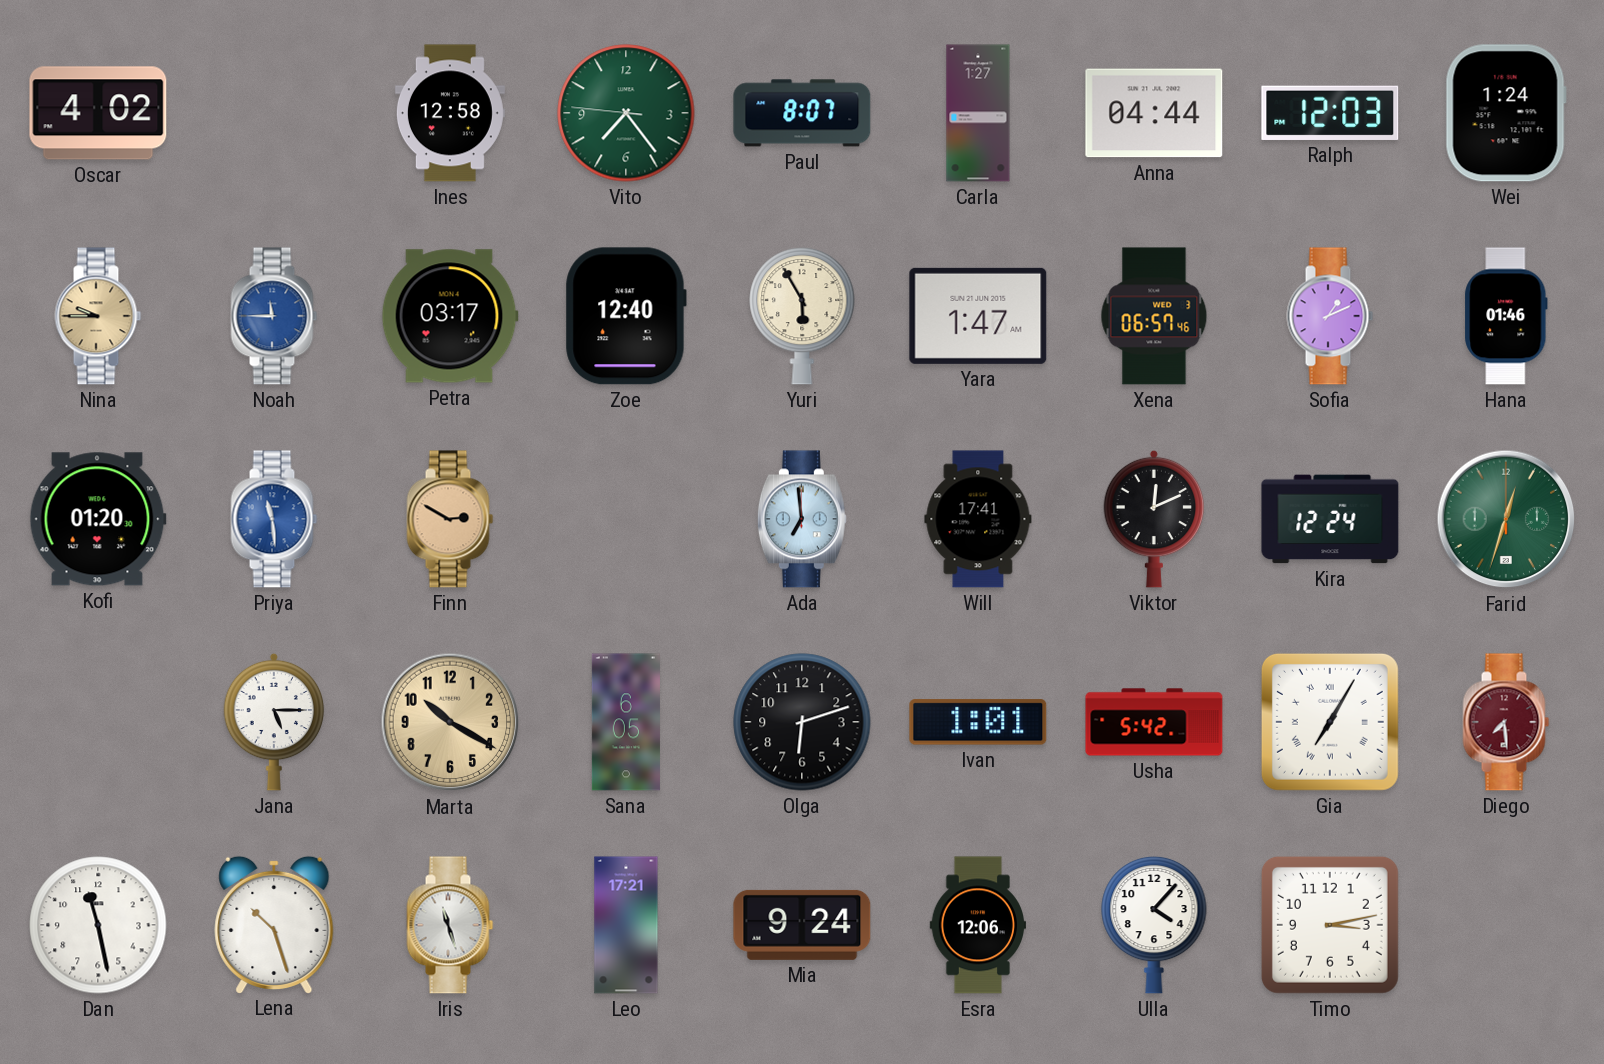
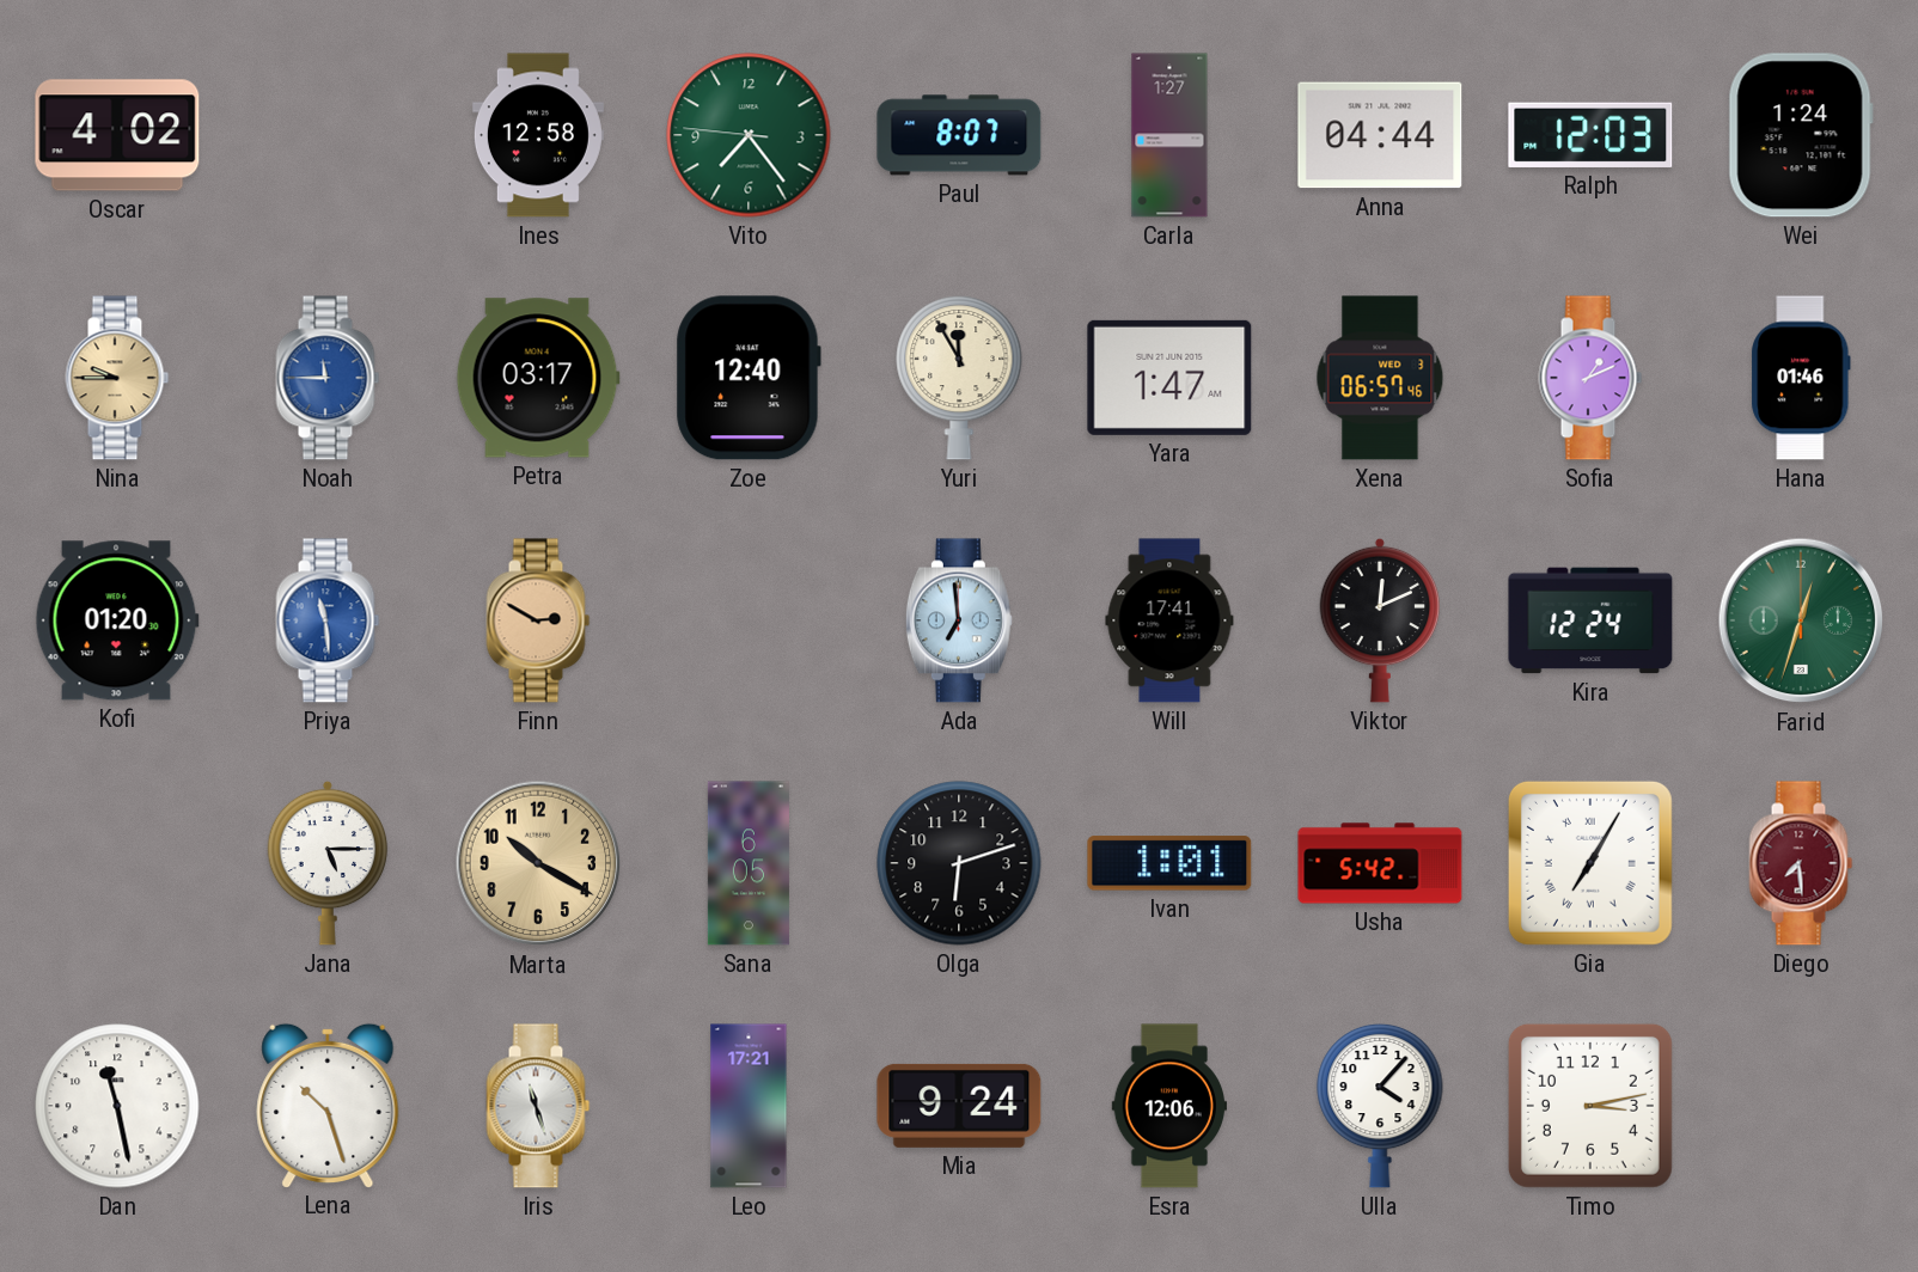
Yuri: 5:55 -> 11:55
